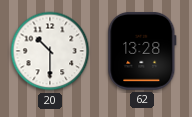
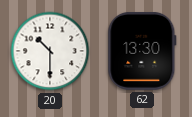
62: 13:28 -> 13:30
